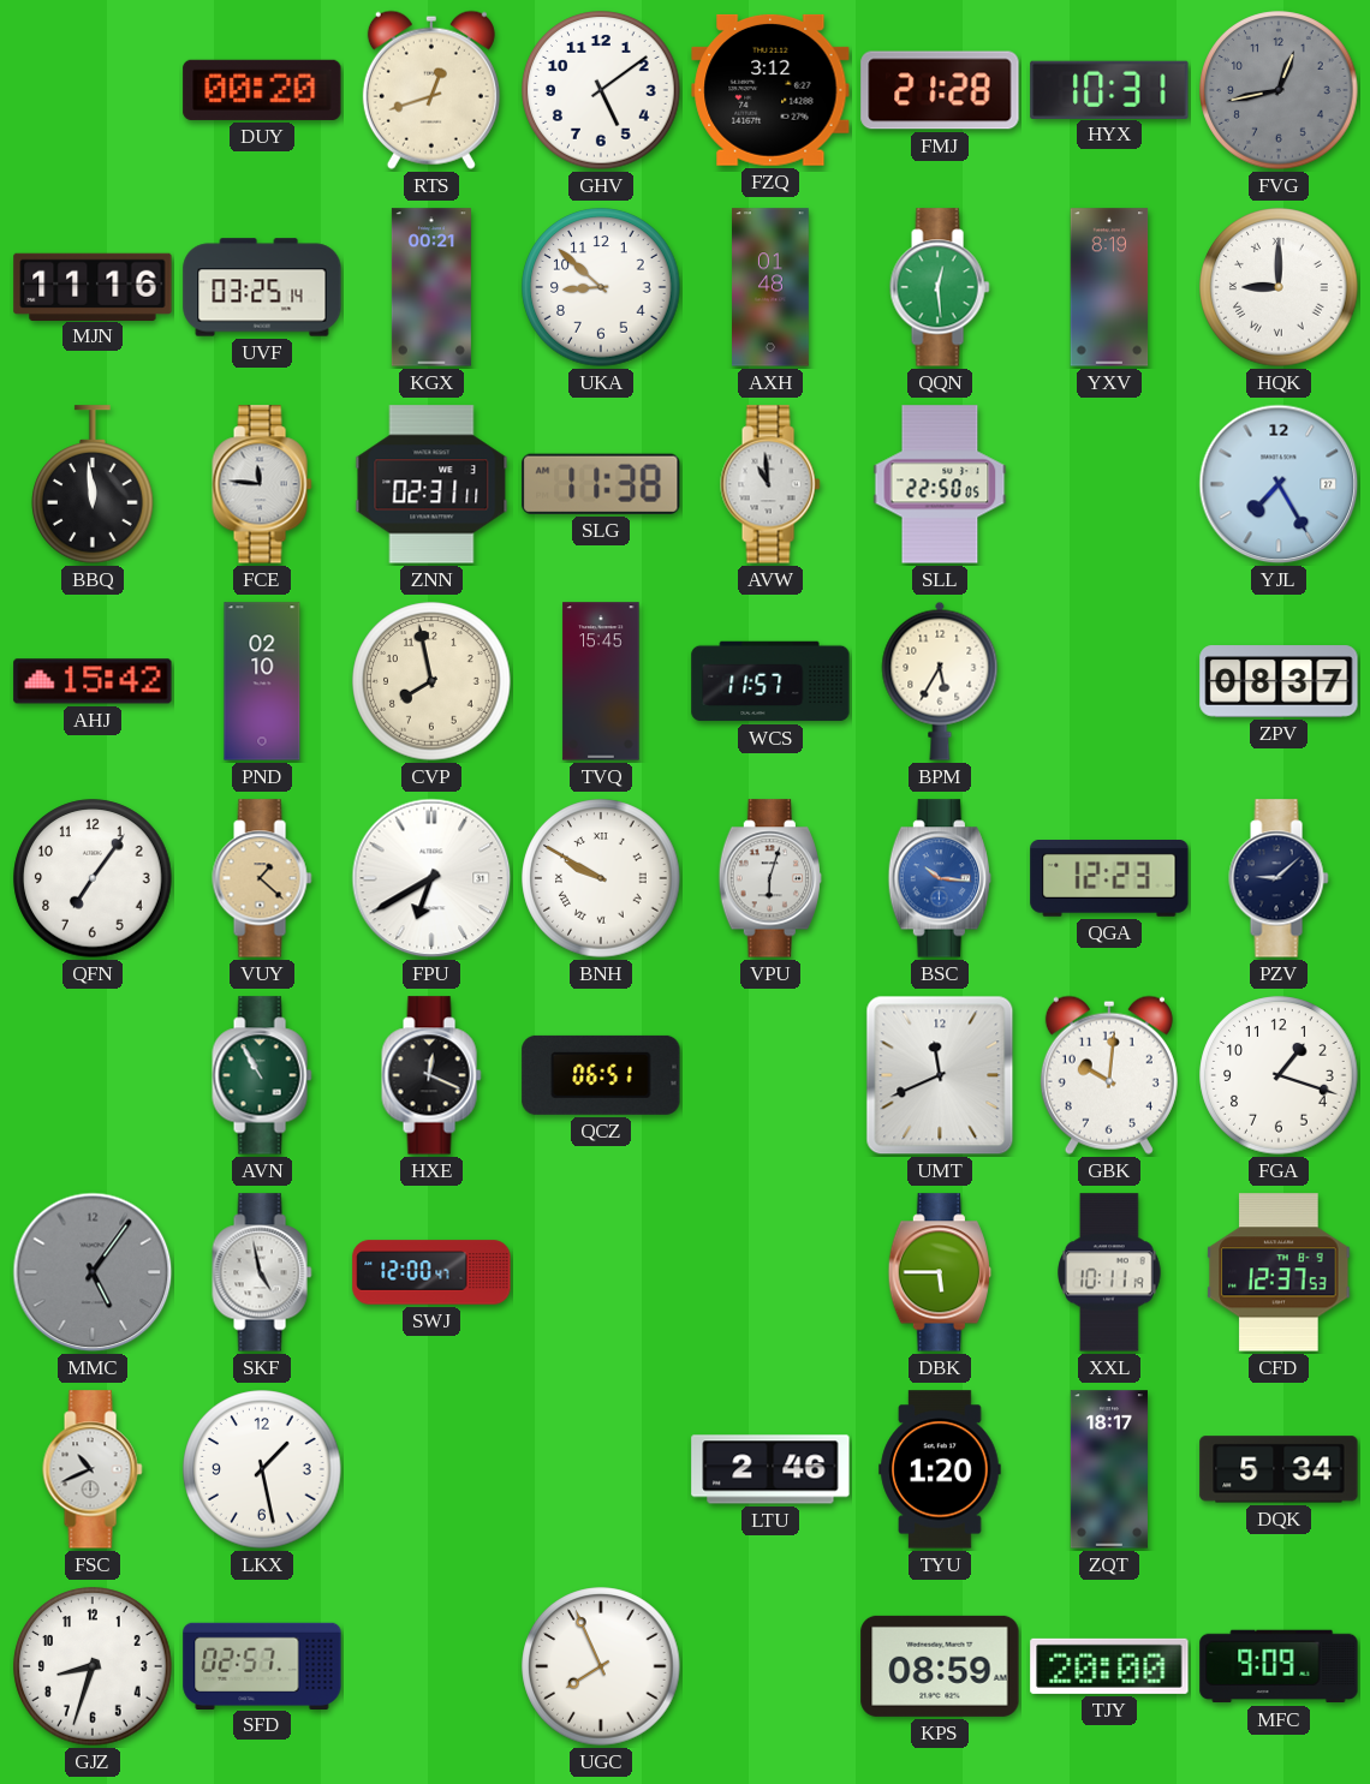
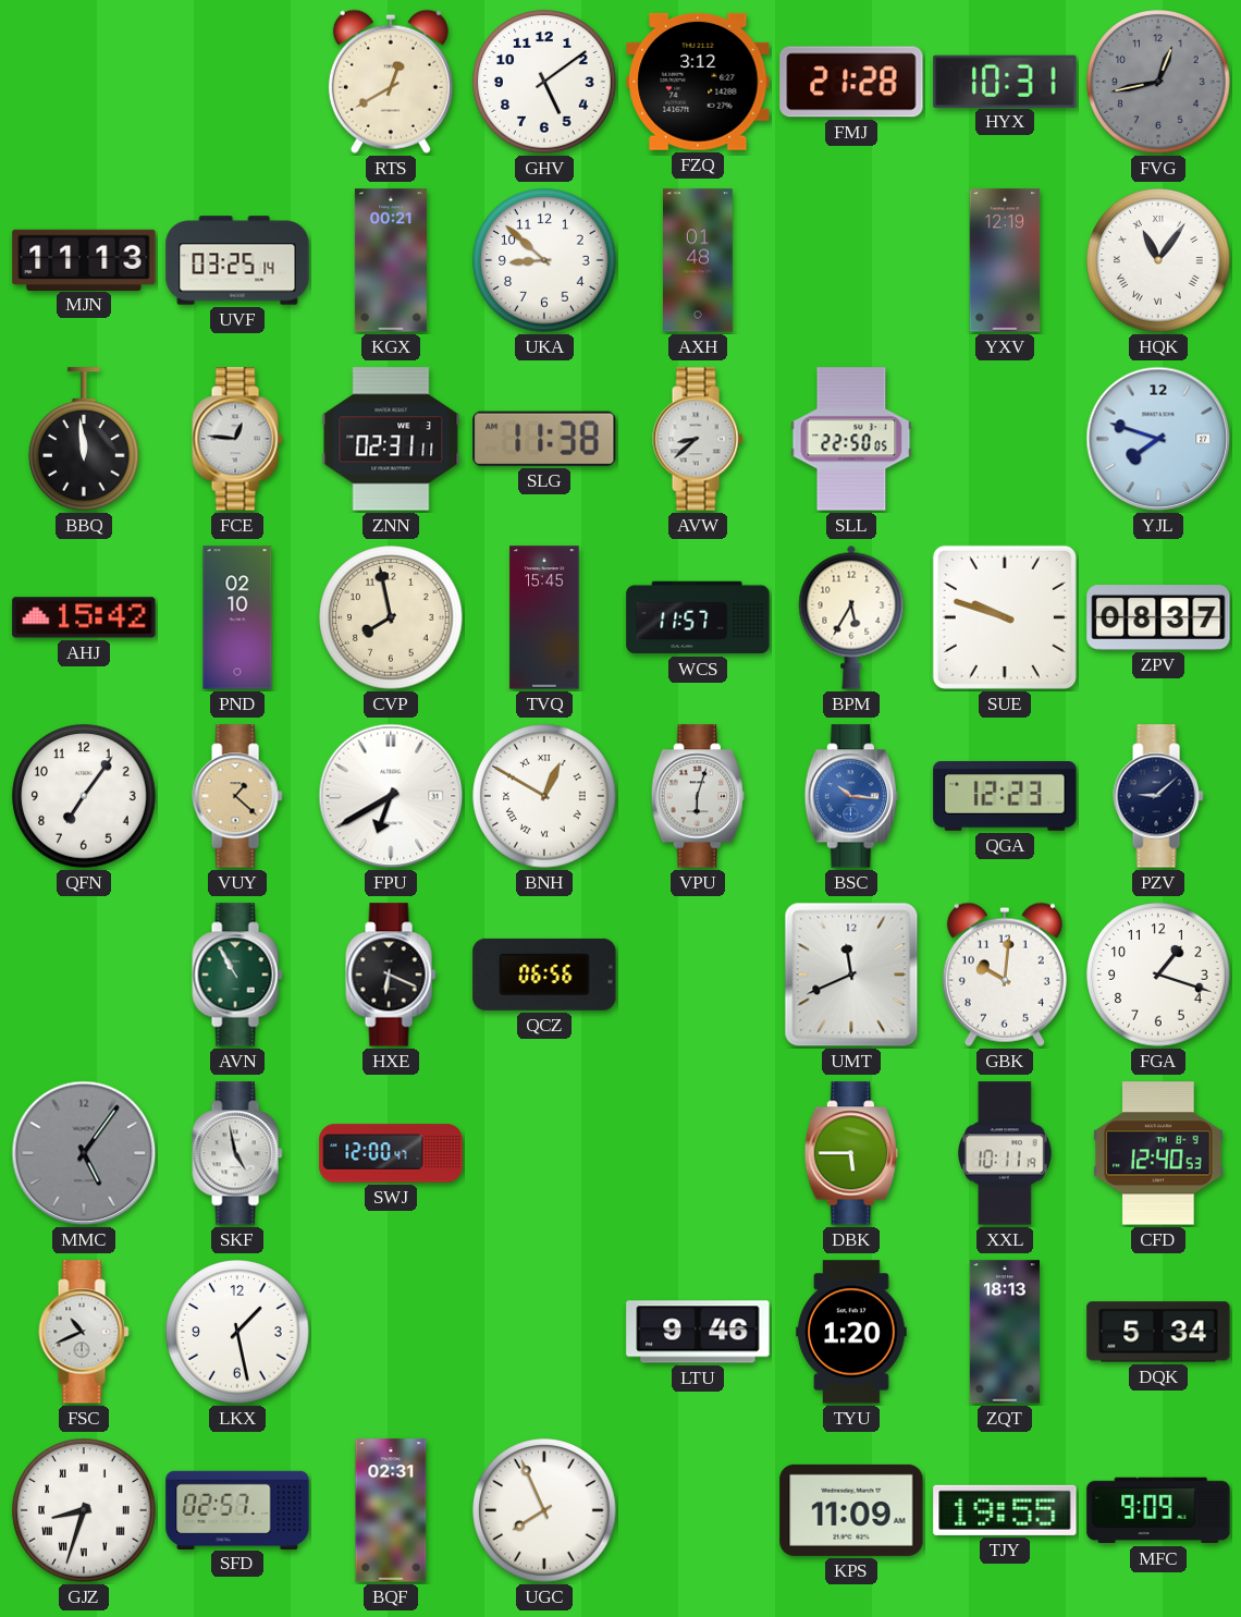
DUY: 00:20 -> none
RTS: 12:42 -> 12:40
MJN: 11:16 -> 11:13
QQN: 12:29 -> none
YXV: 8:19 -> 12:19
HQK: 9:00 -> 11:06
FCE: 11:46 -> 12:46
AVW: 10:59 -> 8:38
YJL: 7:25 -> 7:48
SUE: none -> 9:48
BNH: 9:50 -> 12:50
HXE: 12:19 -> 6:19
QCZ: 06:51 -> 06:56
CFD: 12:37 -> 12:40
LTU: 2:46 -> 9:46
ZQT: 18:17 -> 18:13
GJZ numerals: Arabic -> Roman
BQF: none -> 02:31
KPS: 08:59 -> 11:09
TJY: 20:00 -> 19:55
